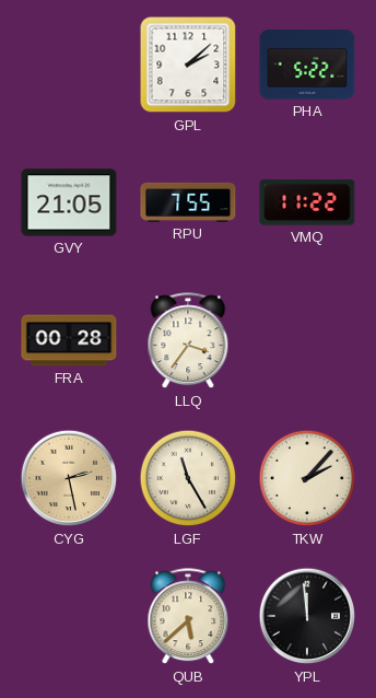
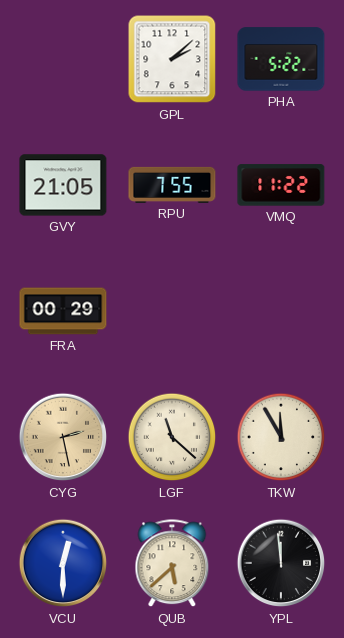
FRA: 00:28 -> 00:29
LLQ: 3:36 -> none
LGF: 11:25 -> 11:22
TKW: 2:07 -> 11:55
VCU: none -> 12:30
